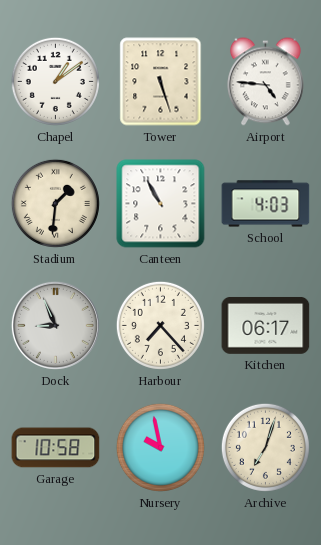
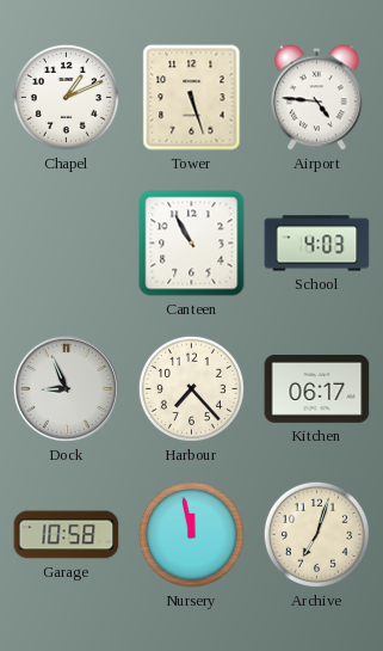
Chapel: 1:09 -> 1:11
Stadium: 1:31 -> none
Nursery: 9:58 -> 11:58
